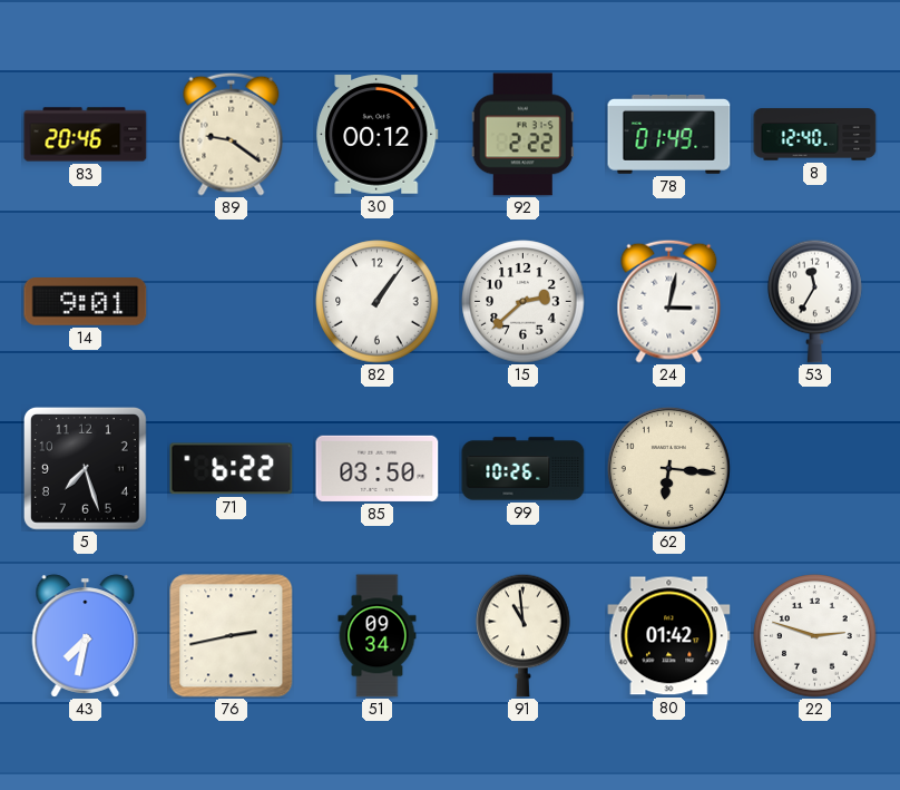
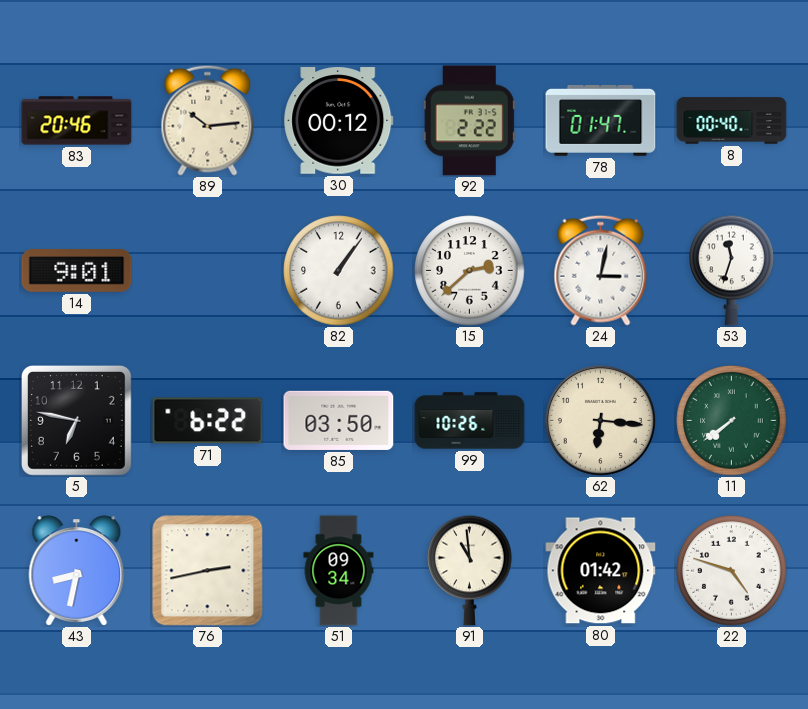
89: 9:21 -> 10:14
78: 01:49 -> 01:47
8: 12:40 -> 00:40
53: 11:35 -> 11:33
5: 7:27 -> 6:47
11: none -> 7:39
43: 7:32 -> 8:32
22: 2:48 -> 4:48
